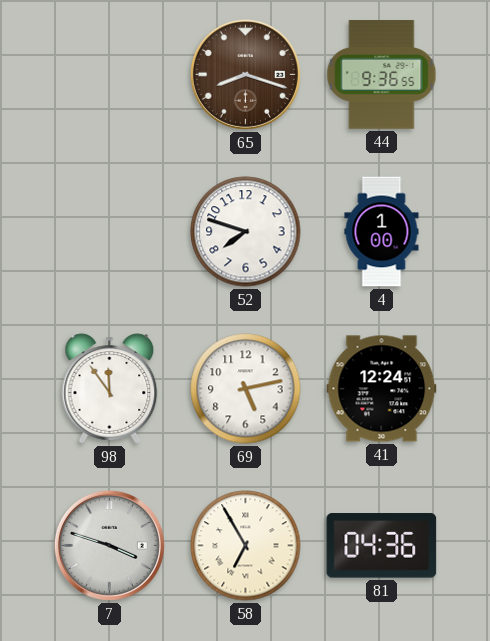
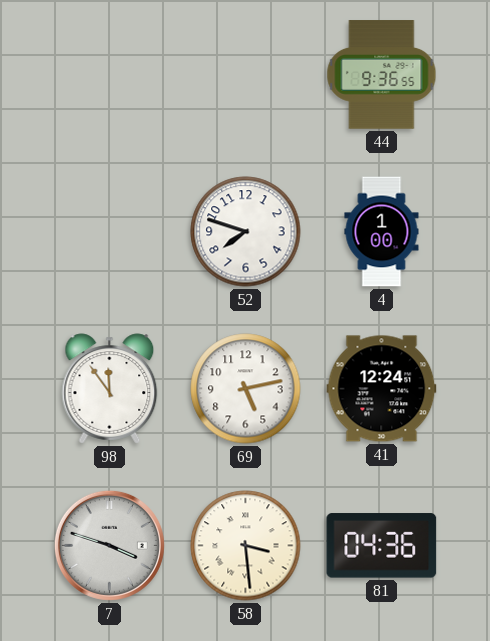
65: 8:18 -> none
58: 6:55 -> 3:29
